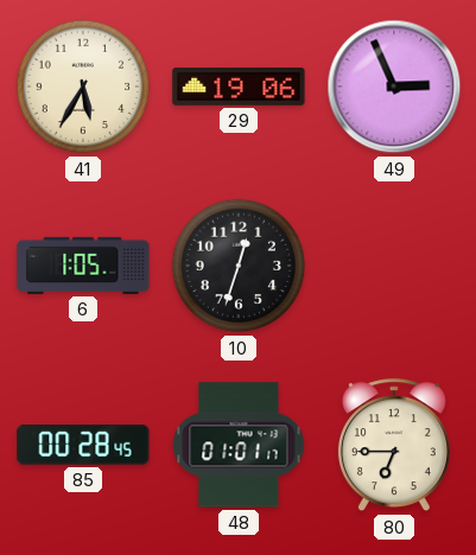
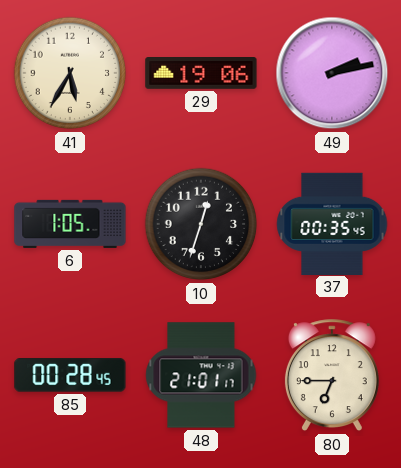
49: 2:56 -> 2:13
37: none -> 00:35
48: 01:01 -> 21:01
